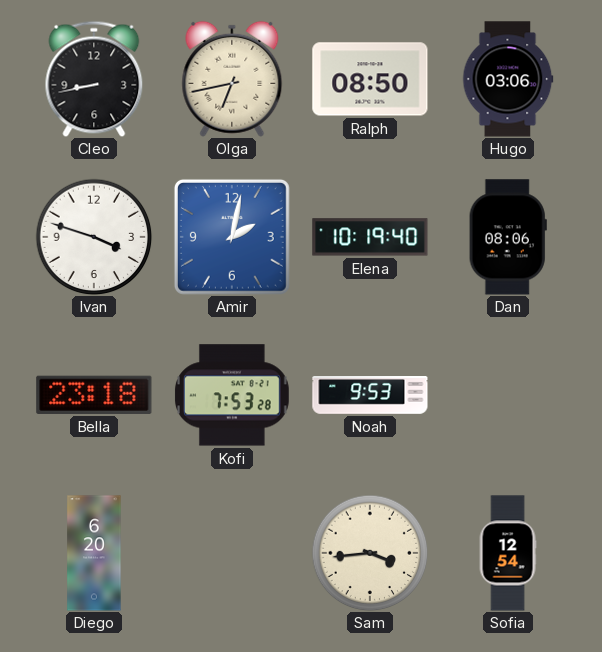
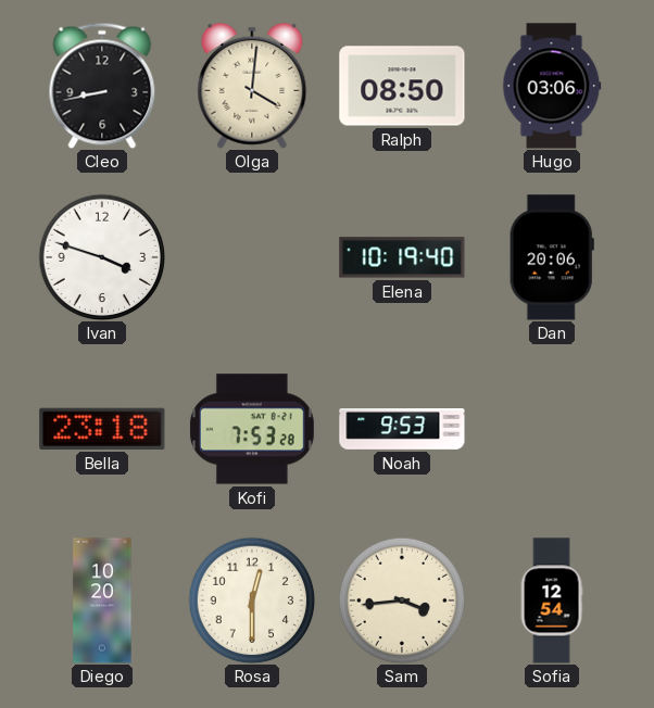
Olga: 6:43 -> 4:01
Amir: 2:02 -> none
Dan: 08:06 -> 20:06
Diego: 6:20 -> 10:20
Rosa: none -> 12:30
